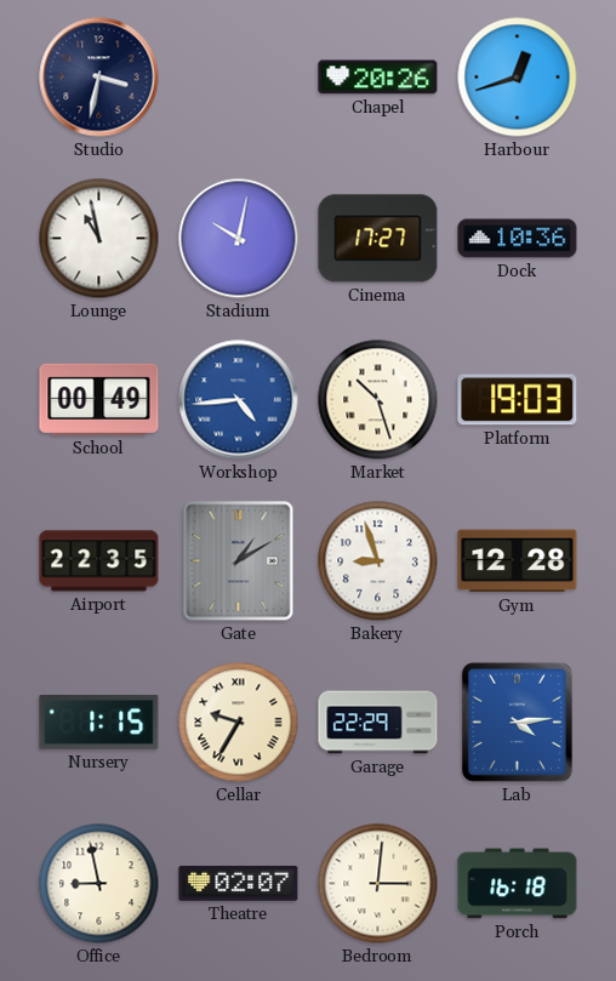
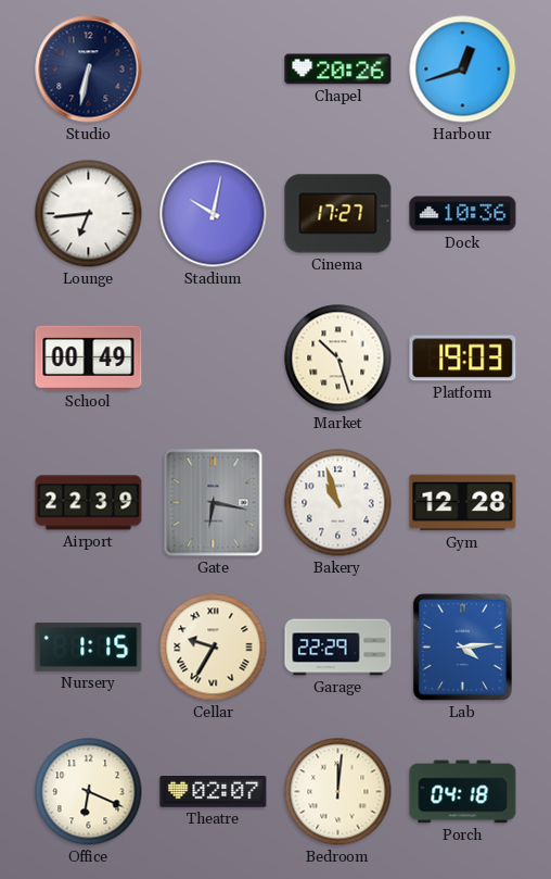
Studio: 3:32 -> 6:32
Lounge: 10:58 -> 6:44
Workshop: 4:44 -> none
Airport: 22:35 -> 22:39
Gate: 1:10 -> 6:17
Bakery: 8:57 -> 10:57
Office: 8:58 -> 6:19
Bedroom: 3:01 -> 12:01
Porch: 16:18 -> 04:18
